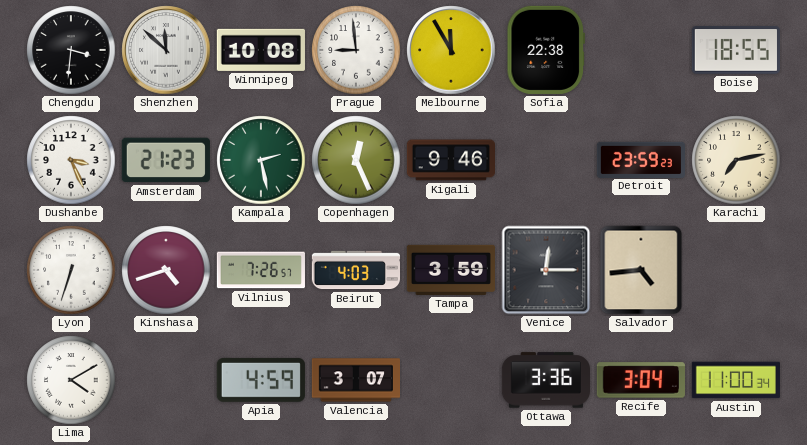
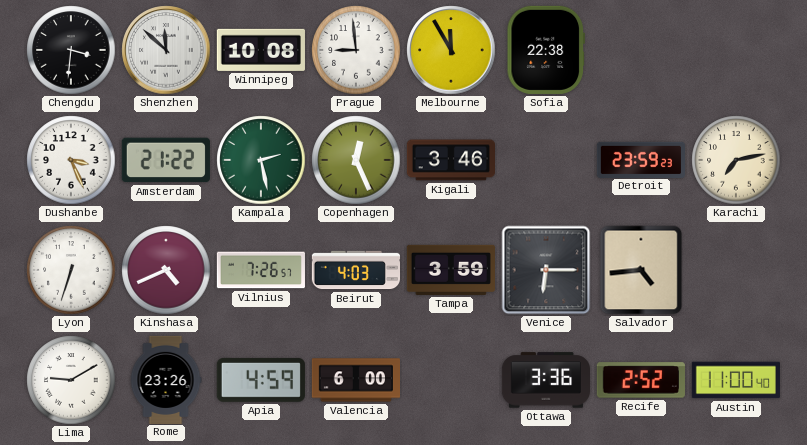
Boise: 18:55 -> none
Amsterdam: 21:23 -> 21:22
Kigali: 9:46 -> 3:46
Kinshasa: 4:42 -> 4:41
Venice: 12:15 -> 6:15
Lima: 4:10 -> 9:10
Rome: none -> 23:26
Valencia: 3:07 -> 6:00
Recife: 3:04 -> 2:52
Austin: 11:00:34 -> 11:00:40
